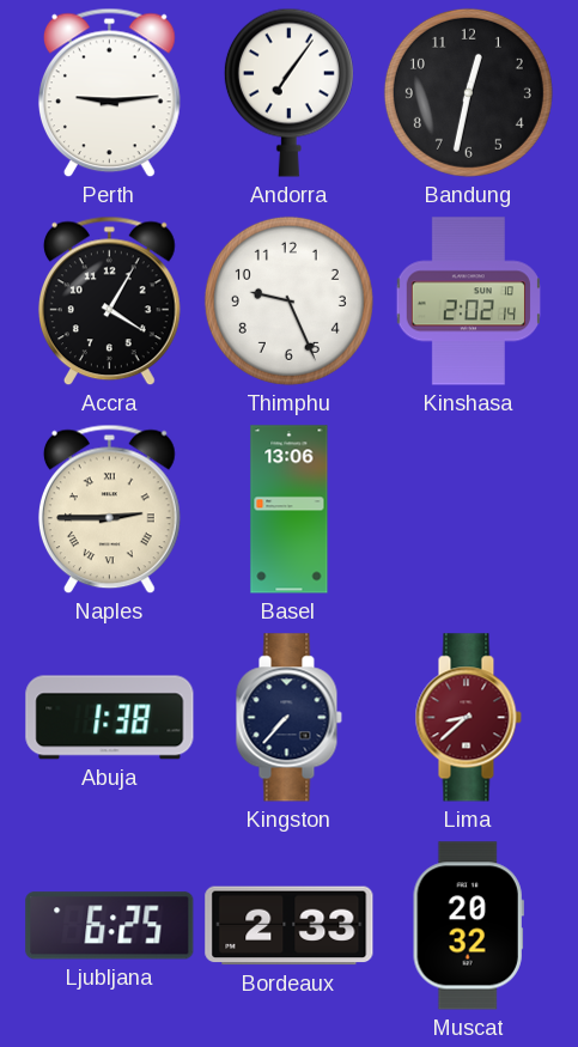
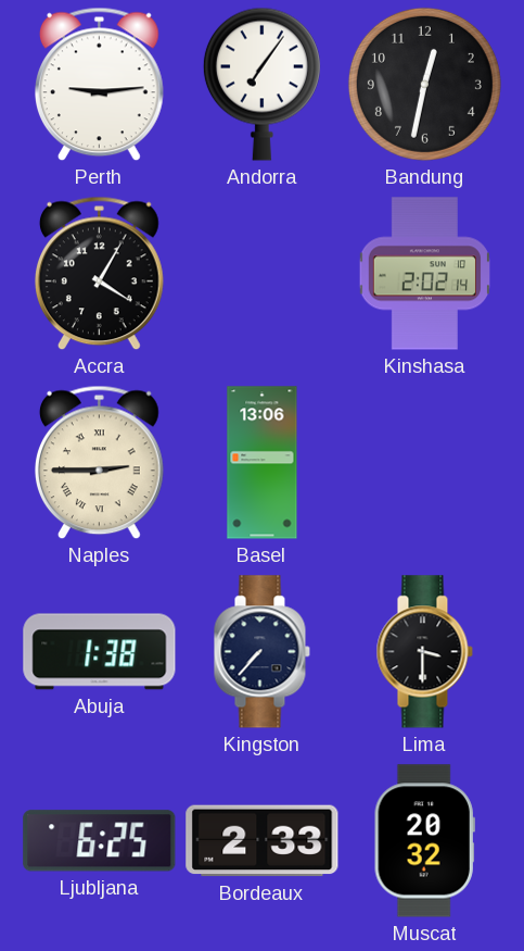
Thimphu: 9:26 -> none
Lima: 8:38 -> 3:30
Lima dial: burgundy -> black
